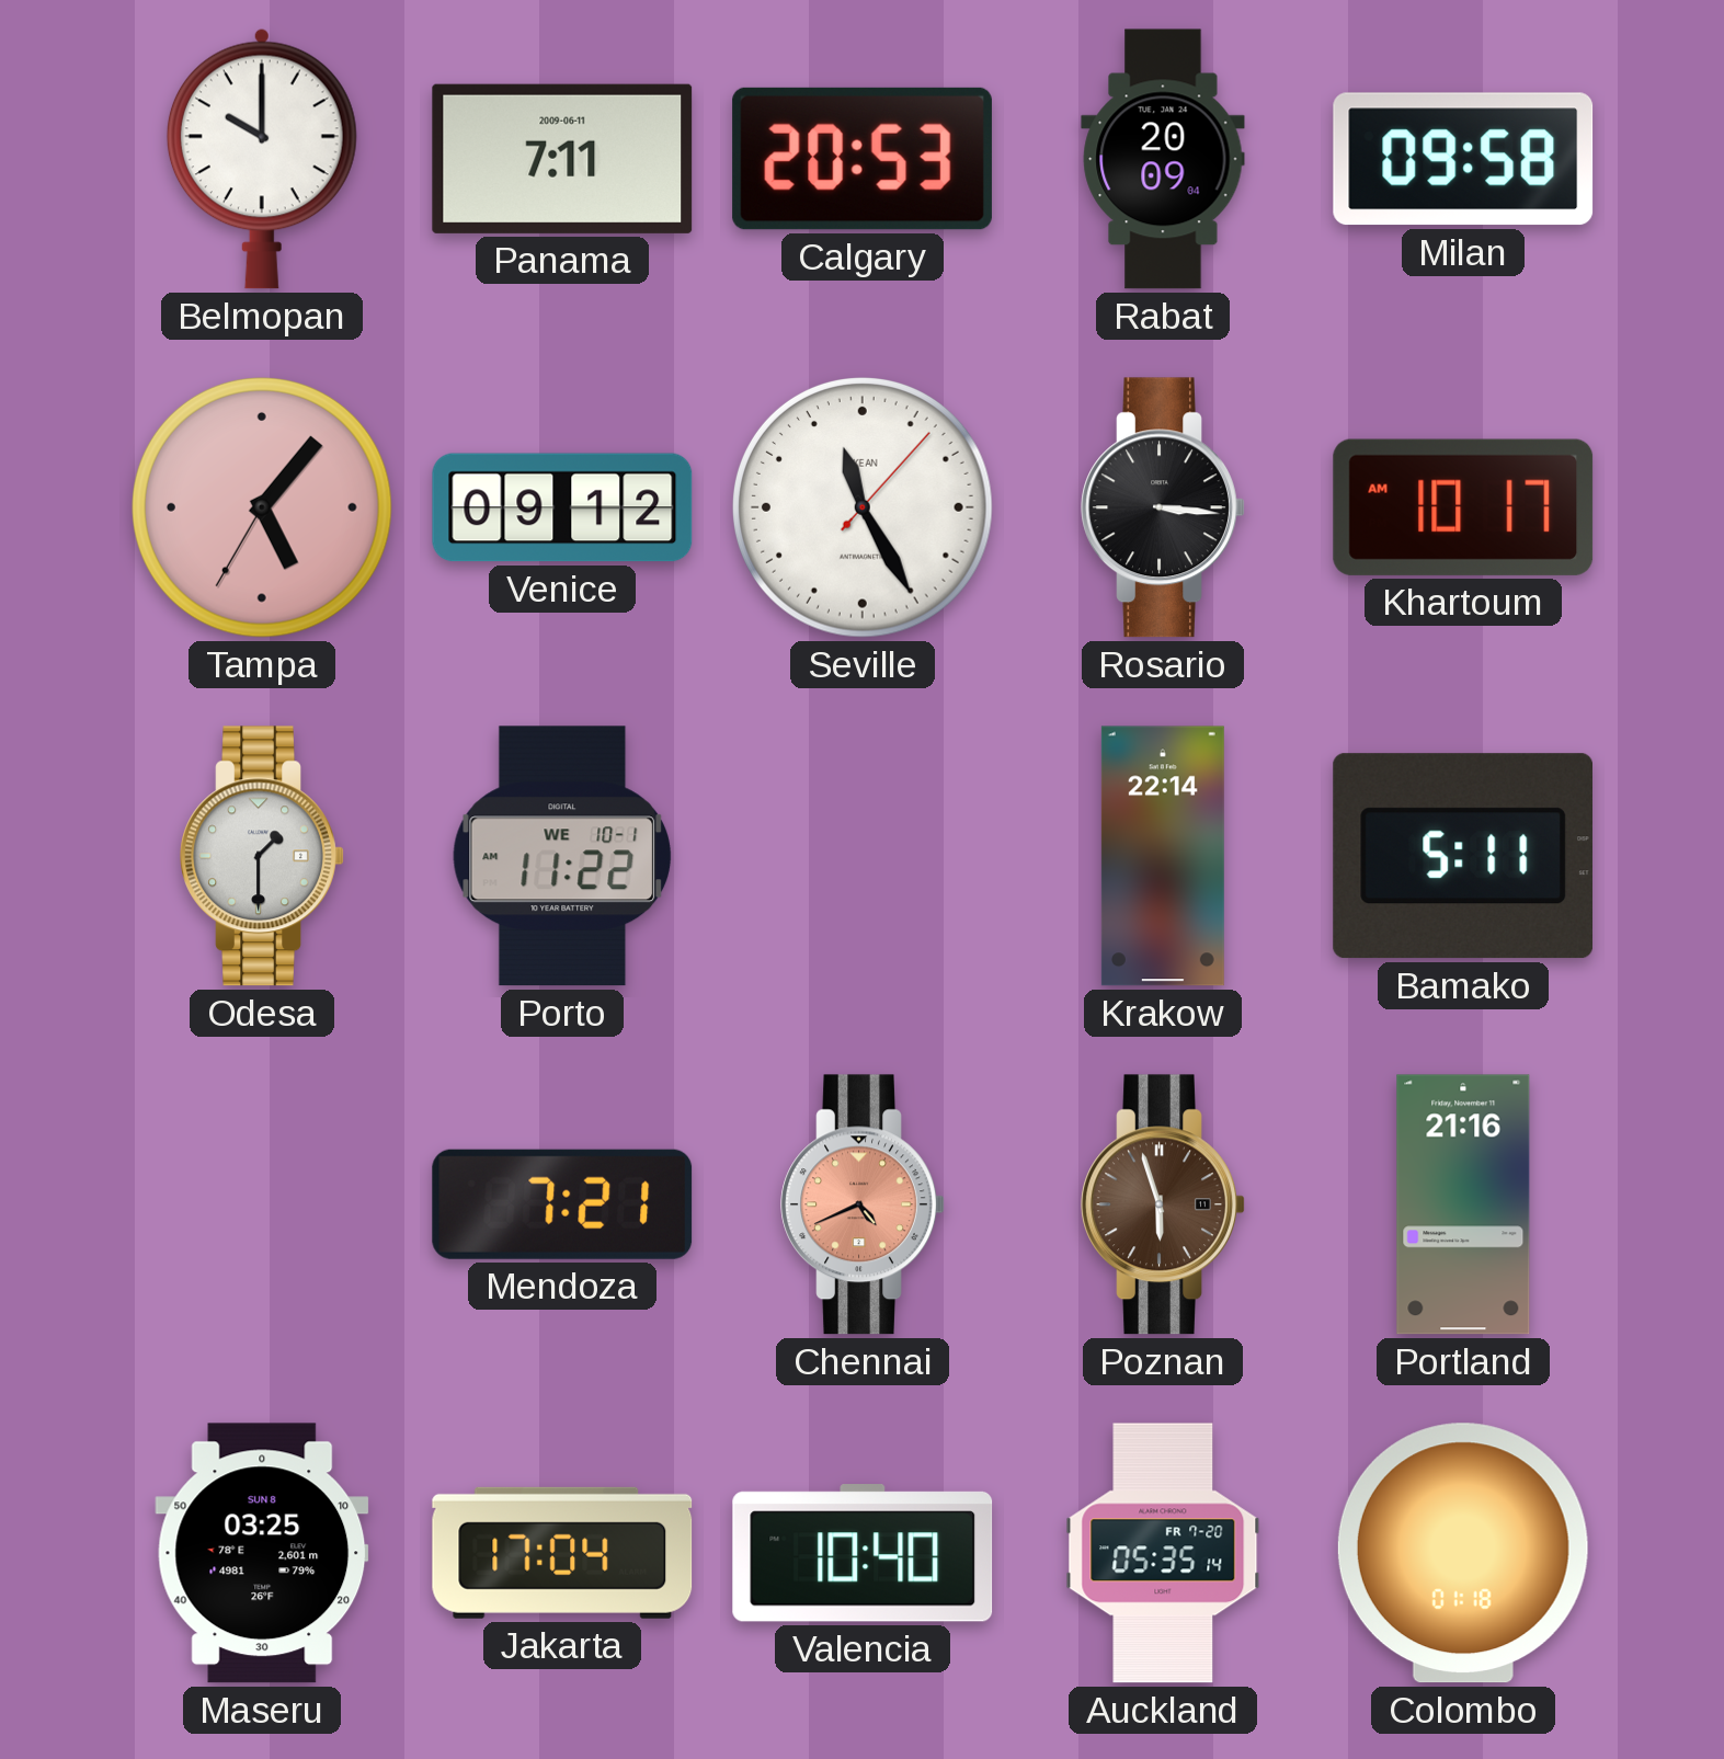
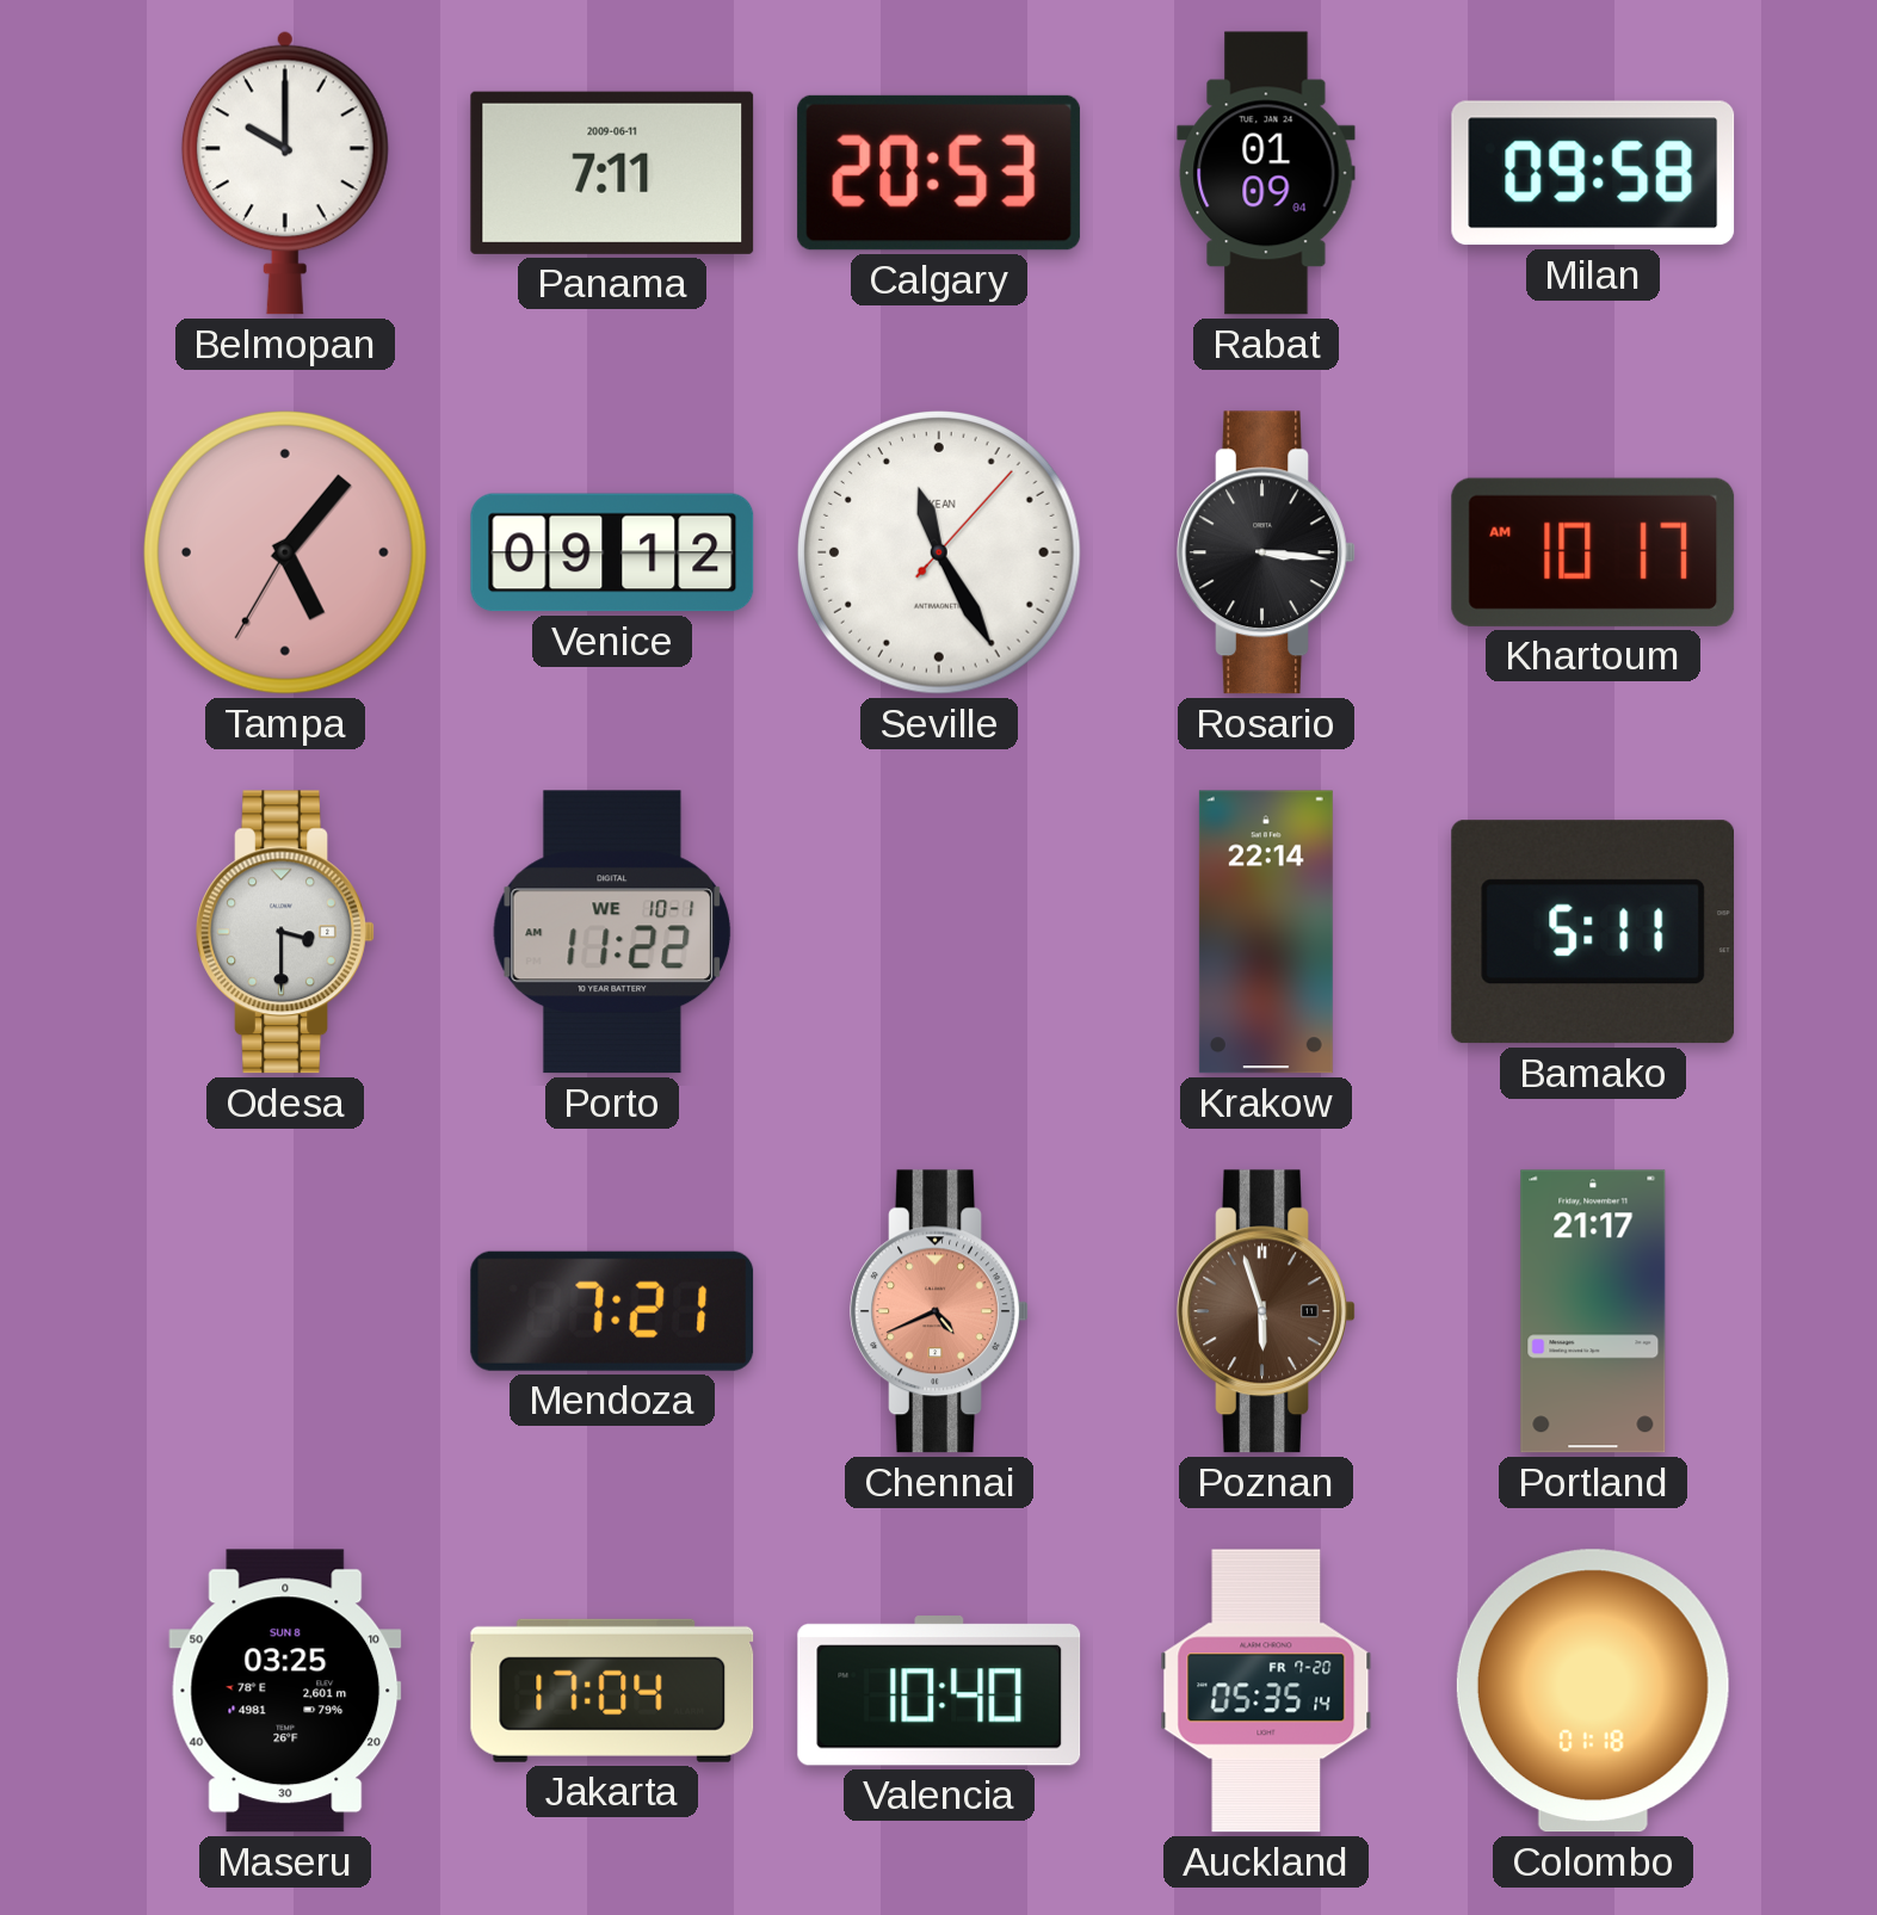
Rabat: 20:09 -> 01:09
Odesa: 1:30 -> 3:30
Portland: 21:16 -> 21:17
